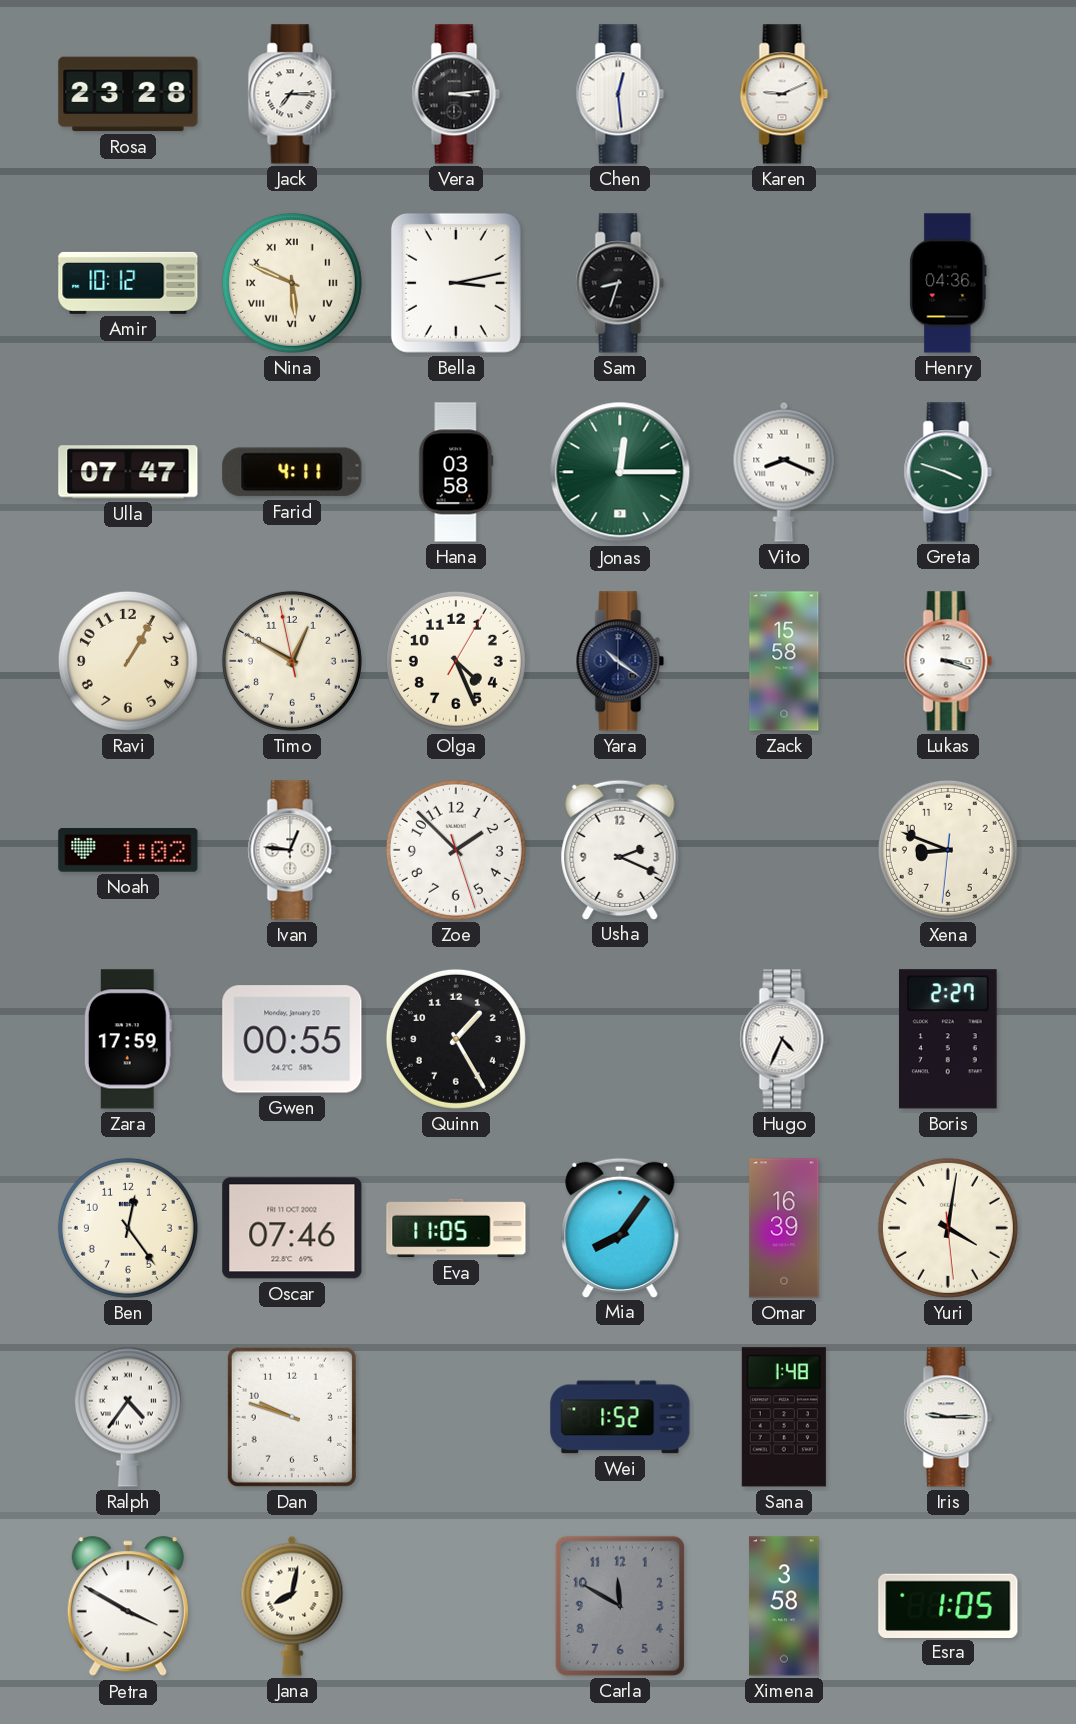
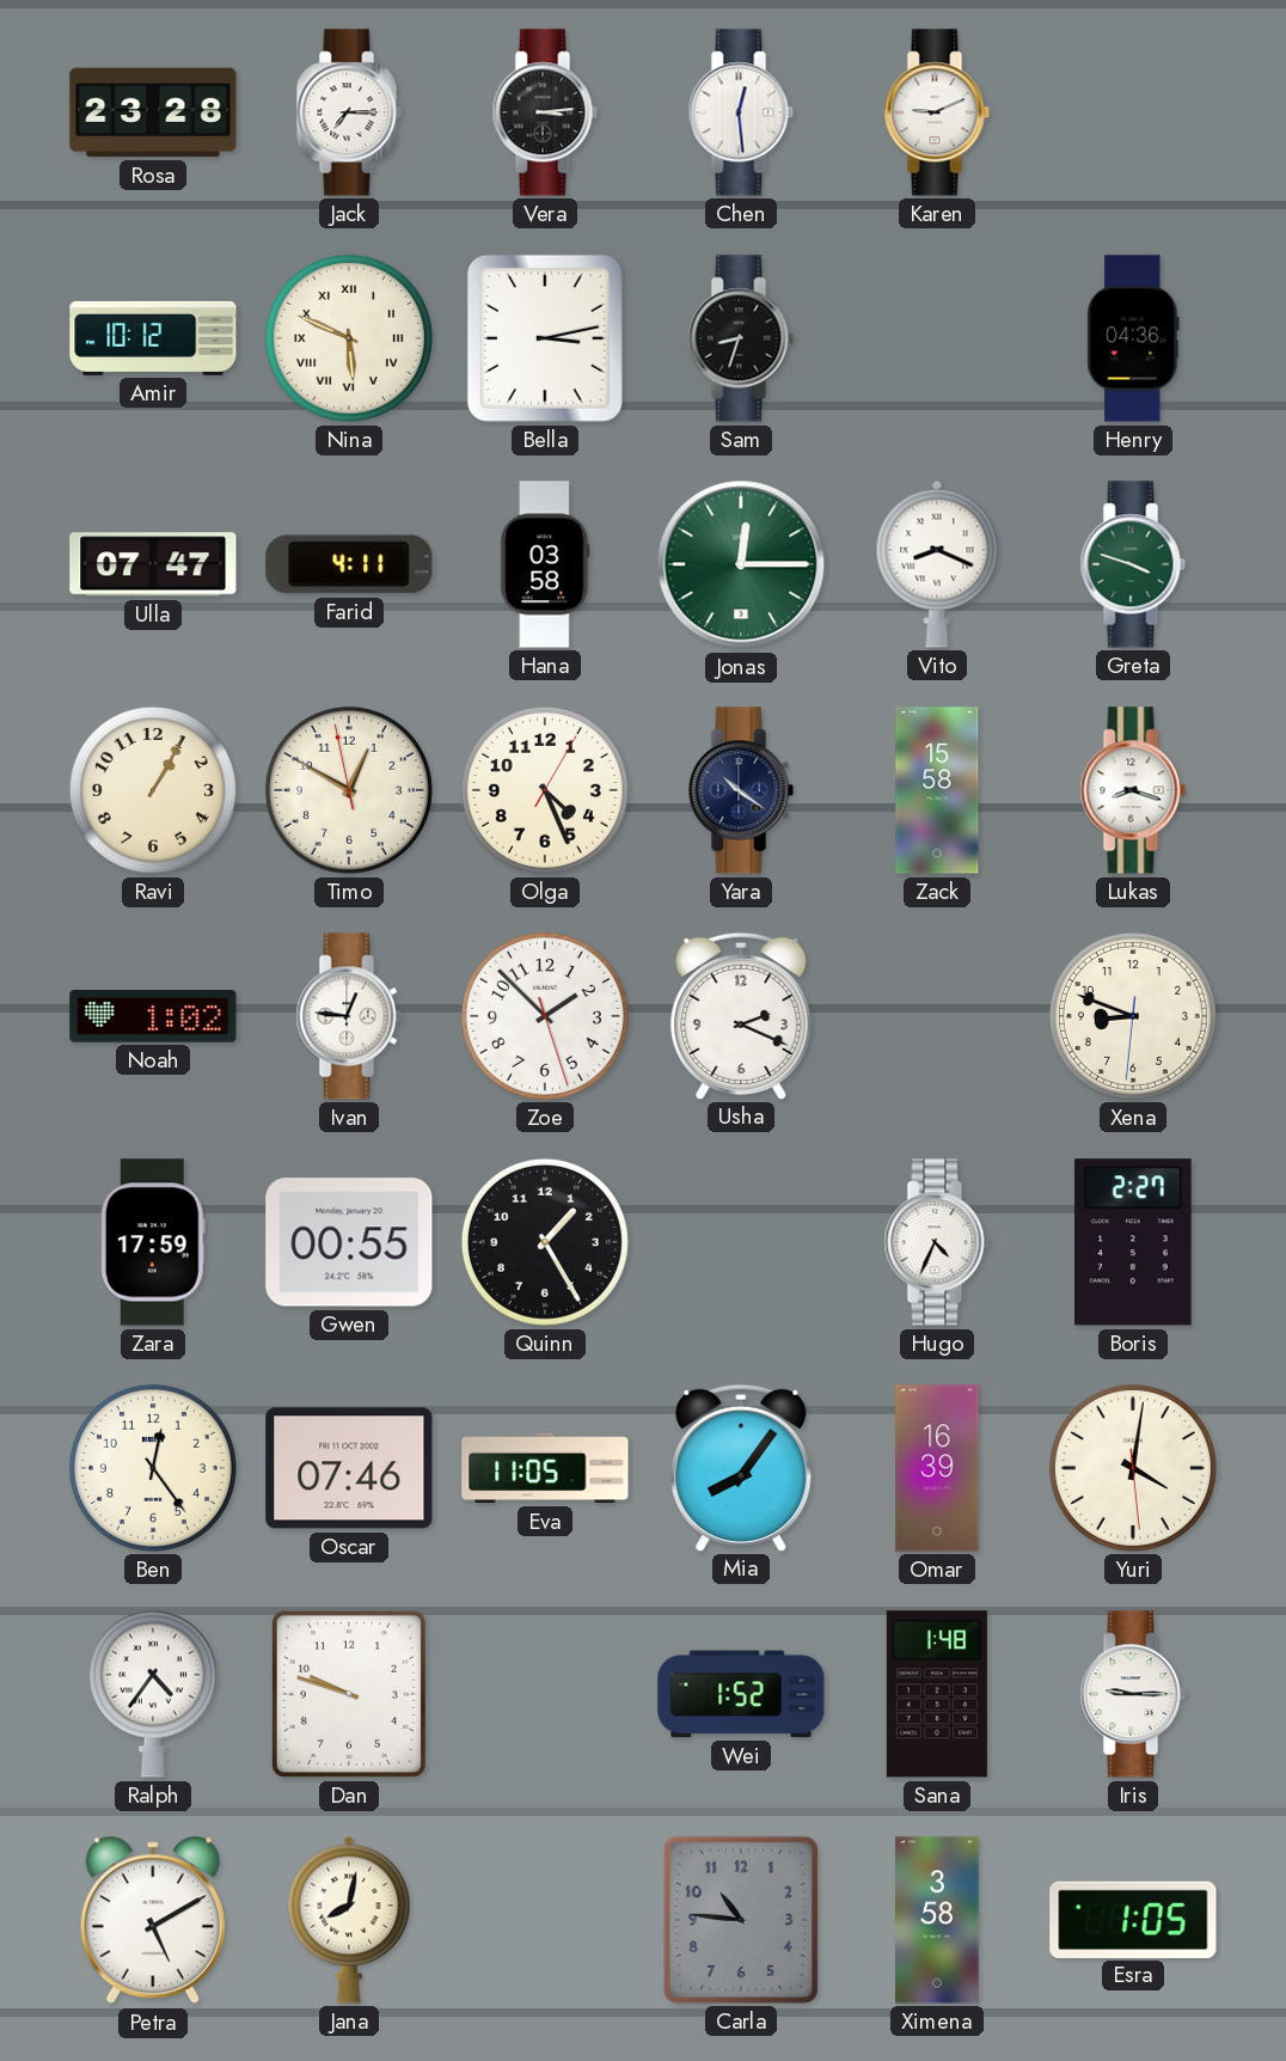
Lukas: 3:18 -> 8:18
Petra: 3:50 -> 5:10
Carla: 11:50 -> 10:46
